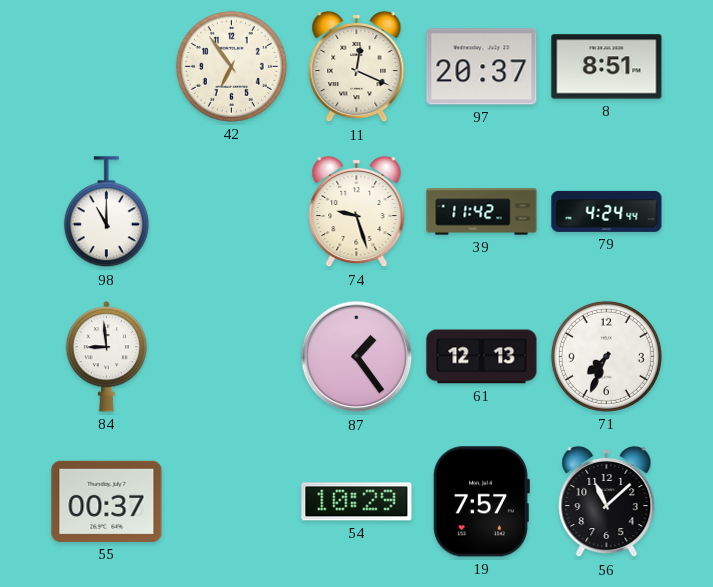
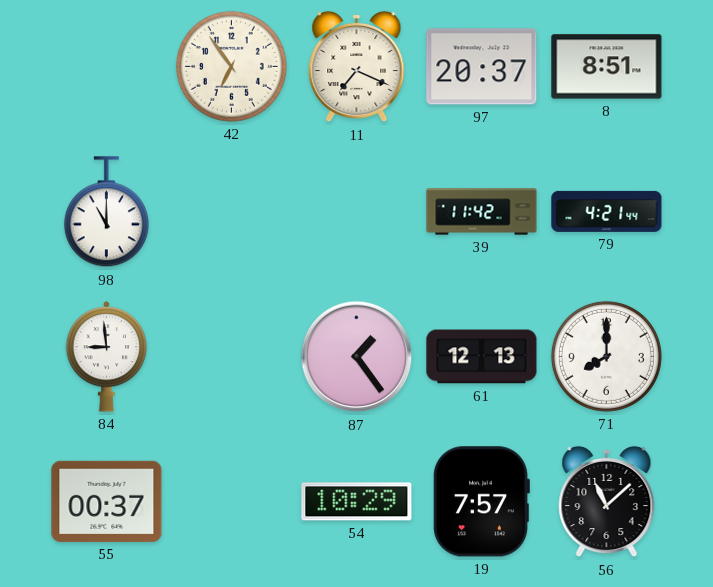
11: 12:19 -> 7:19
74: 9:27 -> none
79: 4:24 -> 4:21
71: 7:34 -> 8:00
